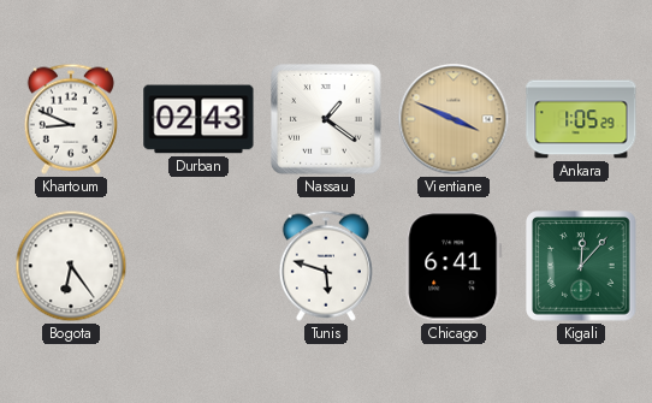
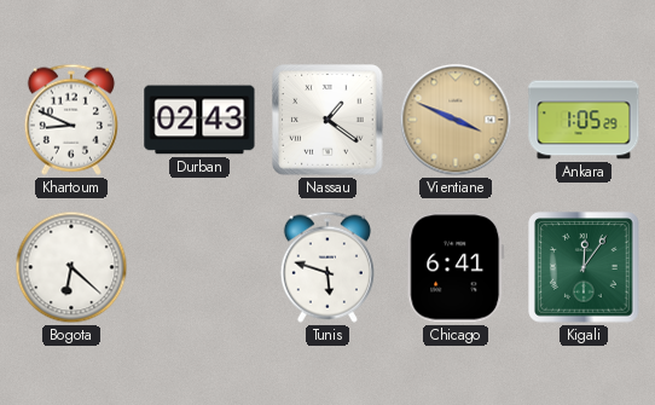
Bogota: 6:24 -> 6:22
Kigali: 12:07 -> 12:06
